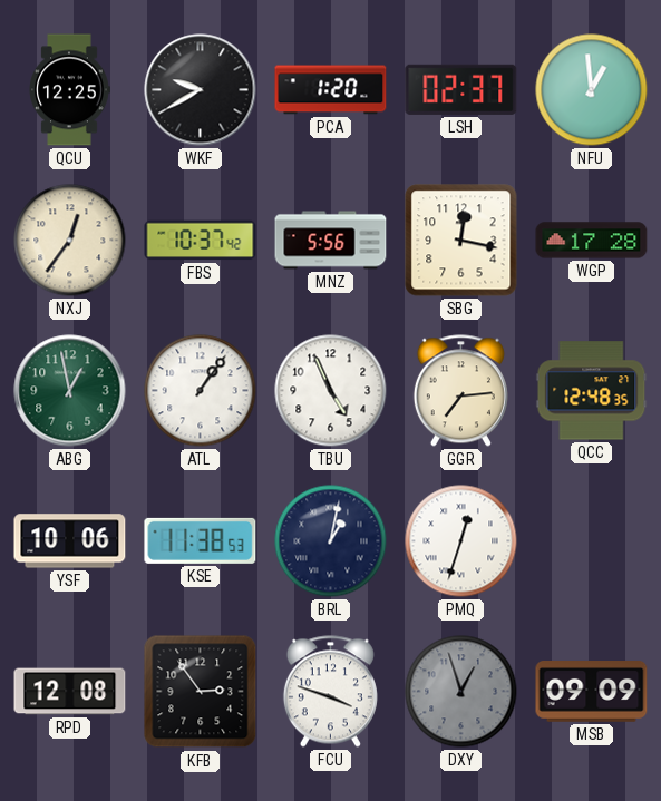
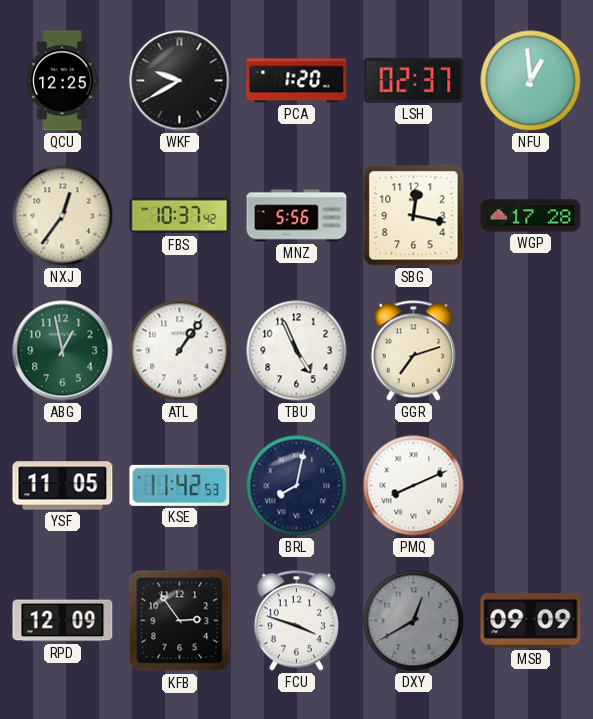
GGR: 7:14 -> 7:12
QCC: 12:48 -> none
YSF: 10:06 -> 11:05
KSE: 11:38 -> 11:42
BRL: 1:02 -> 8:02
PMQ: 12:33 -> 8:11
RPD: 12:08 -> 12:09
DXY: 12:57 -> 12:40
